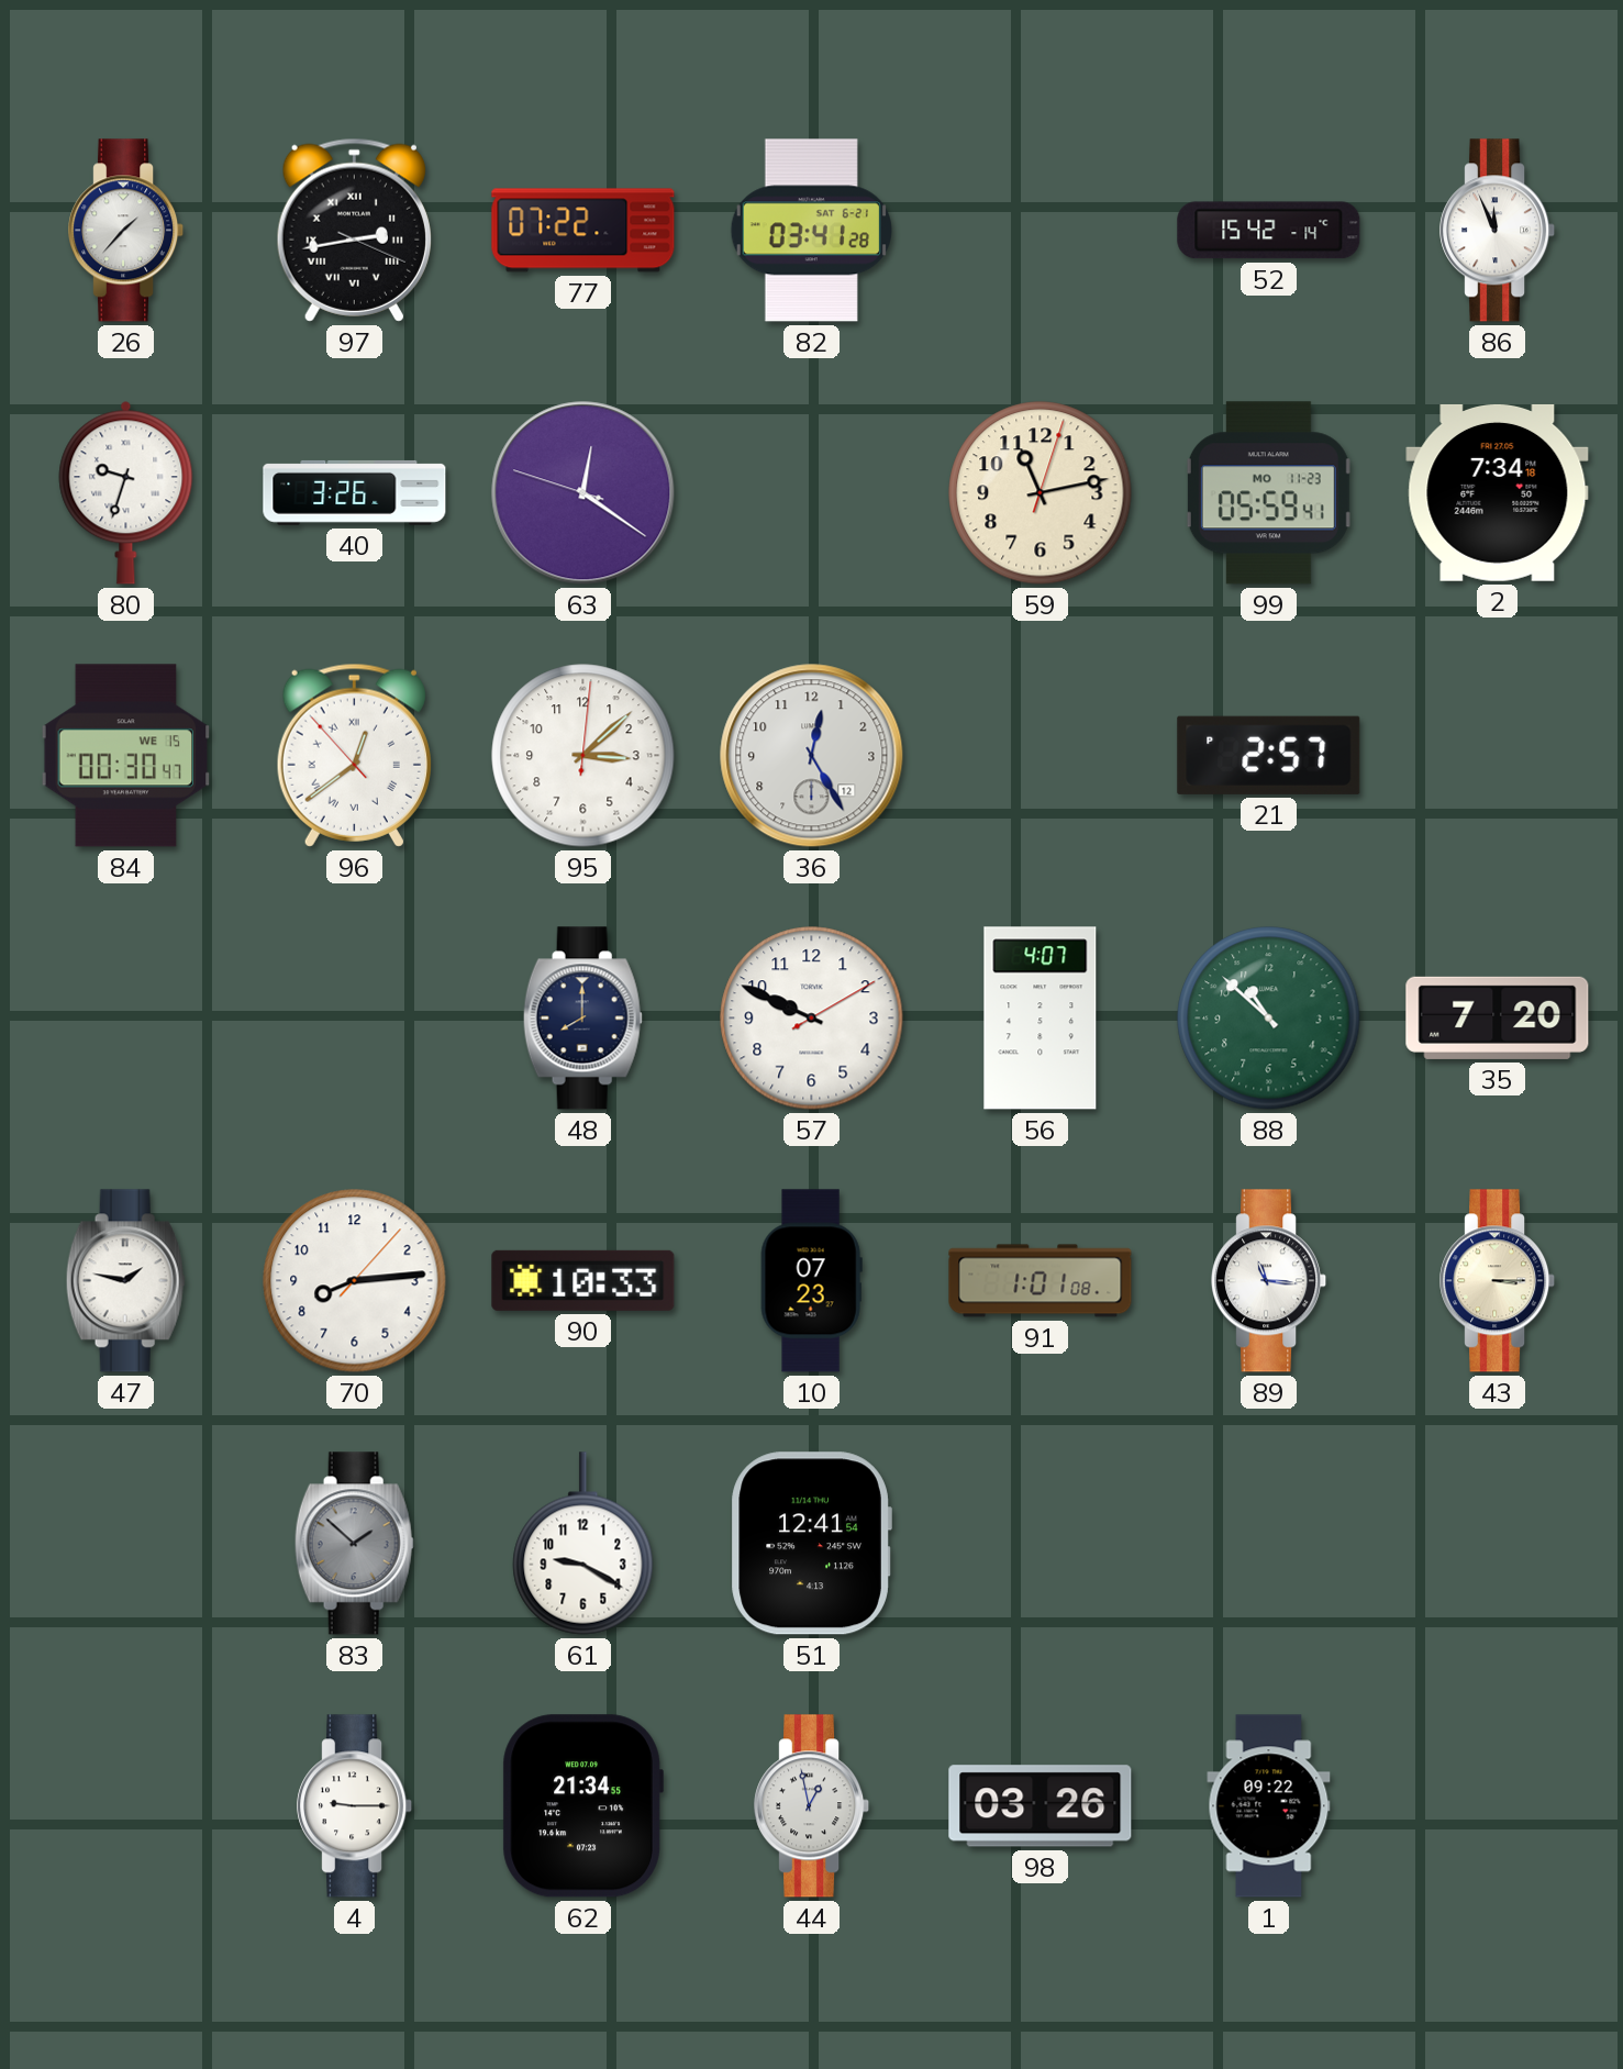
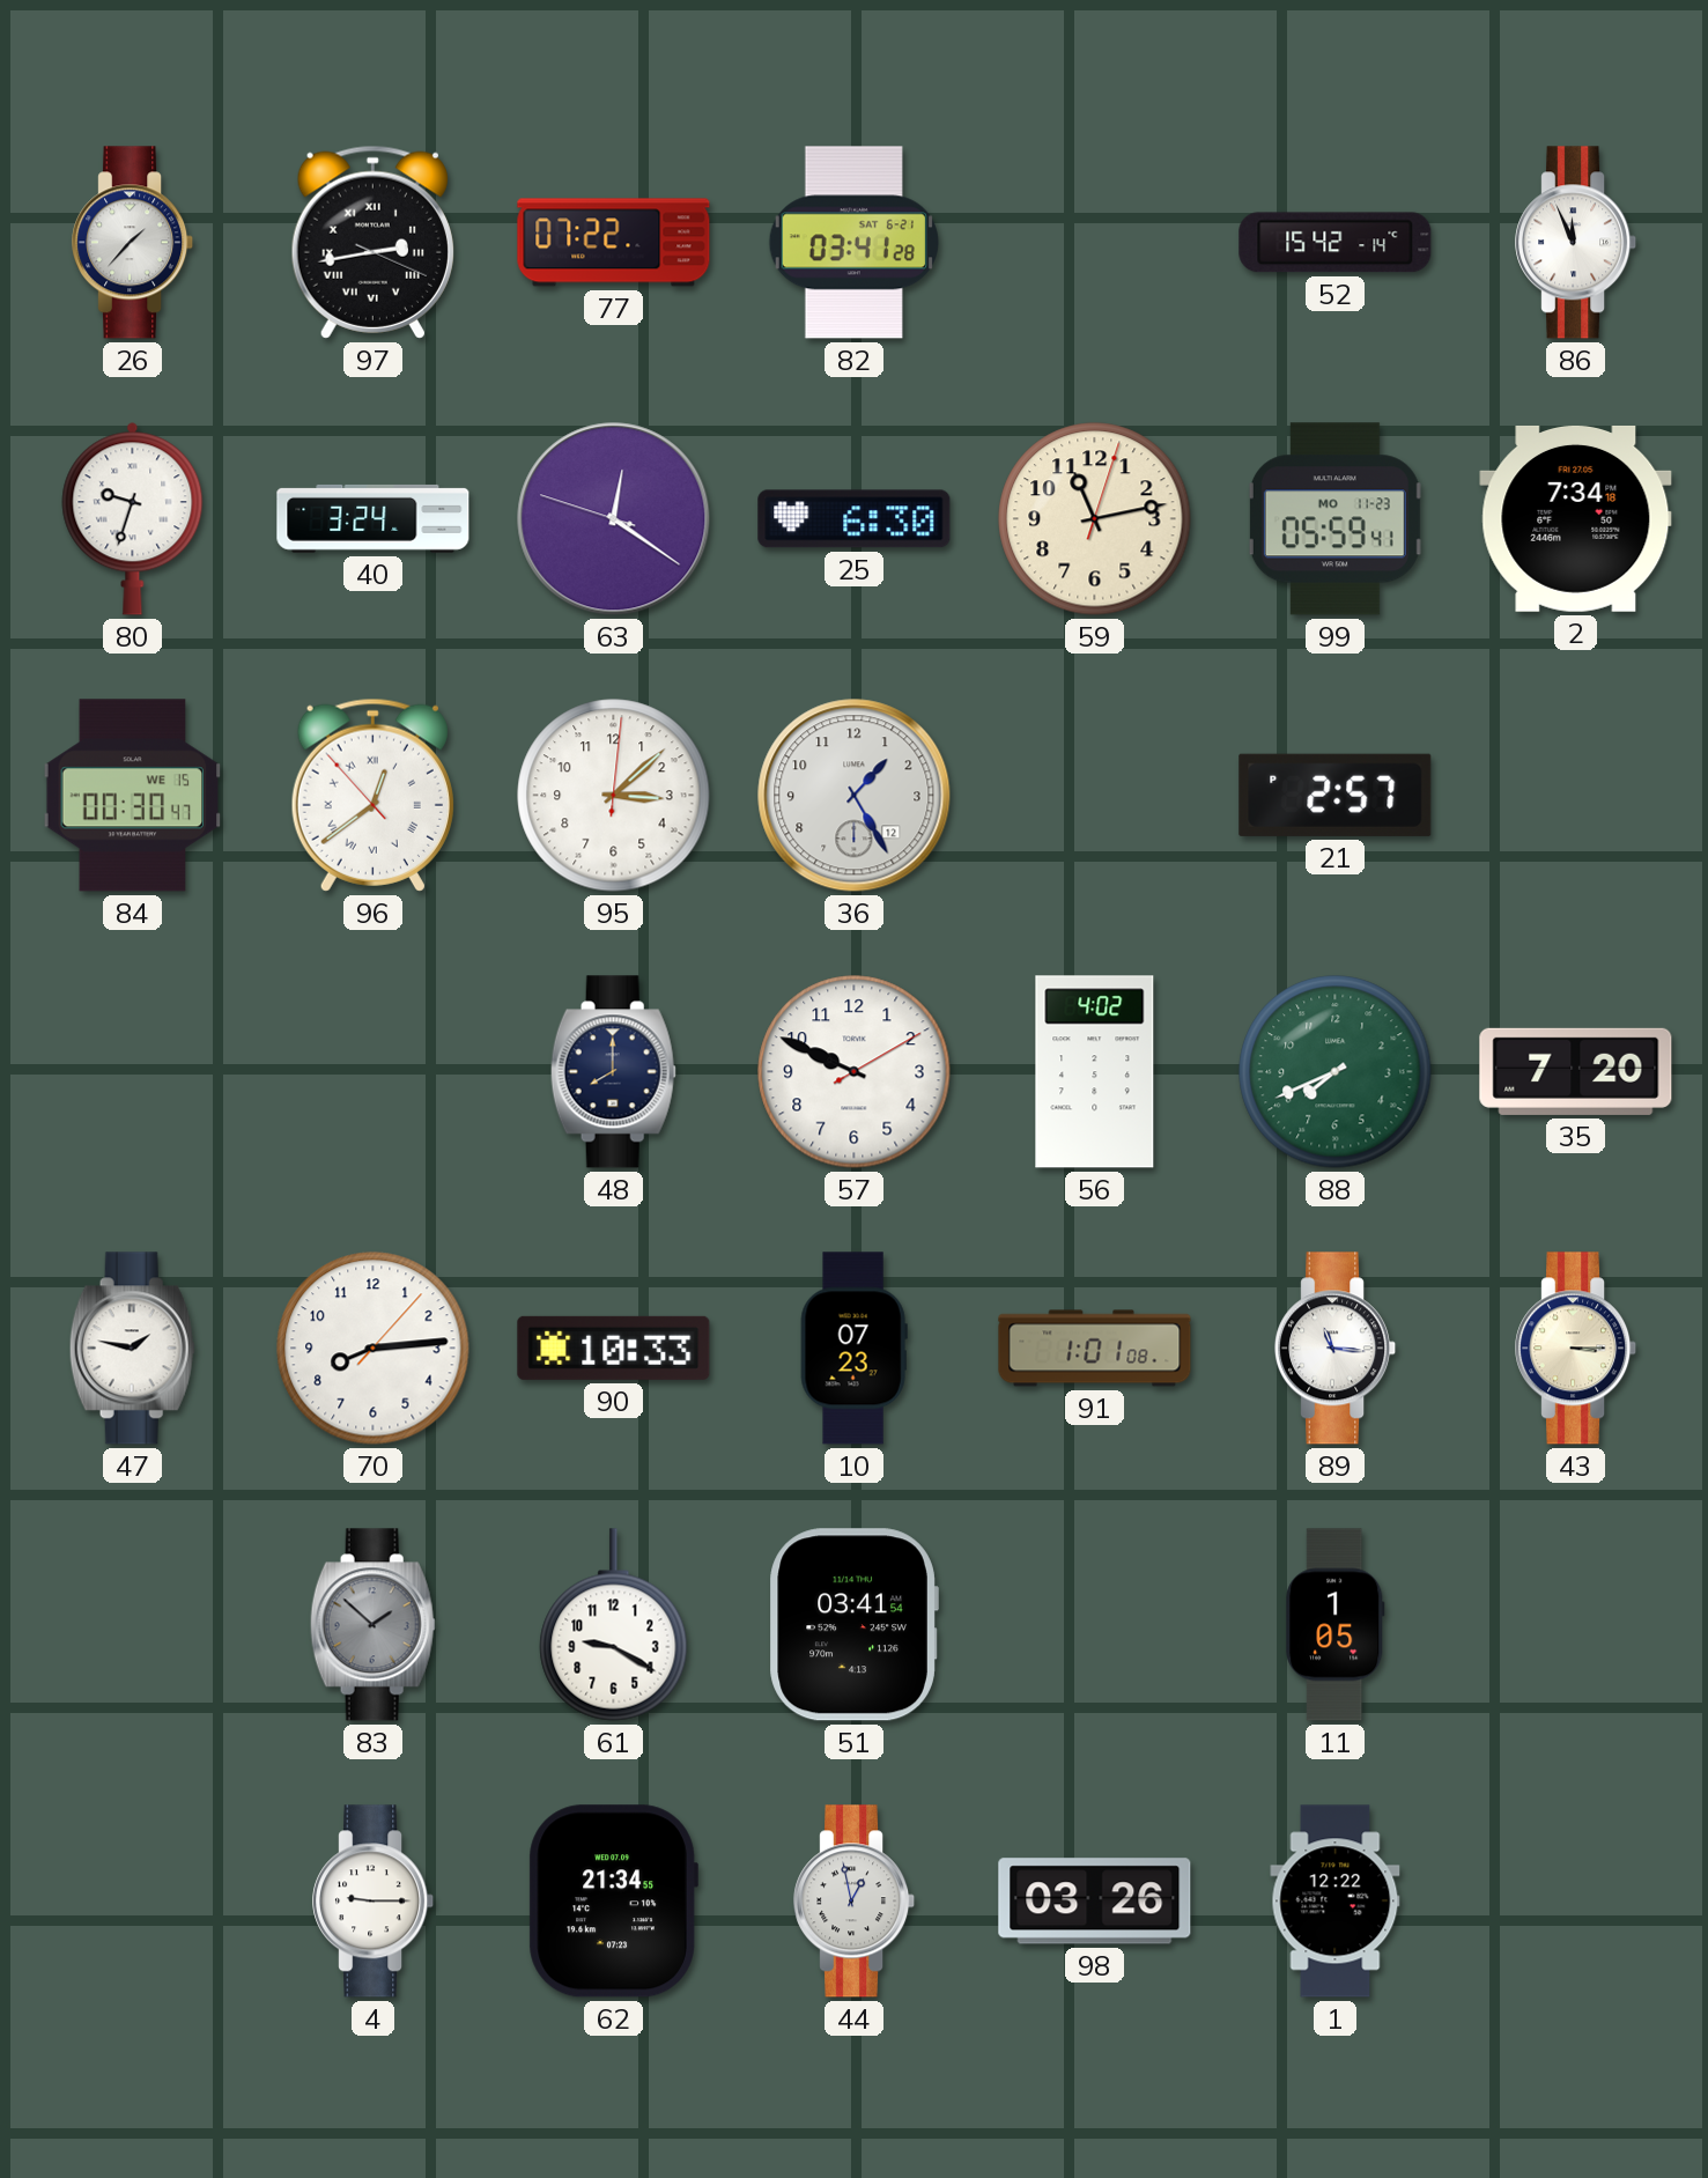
40: 3:26 -> 3:24
25: none -> 6:30
36: 12:25 -> 1:25
56: 4:07 -> 4:02
88: 10:52 -> 7:41
51: 12:41 -> 03:41
11: none -> 1:05
1: 09:22 -> 12:22
